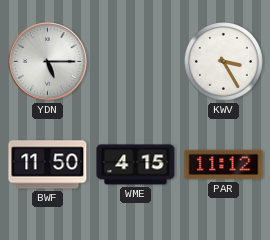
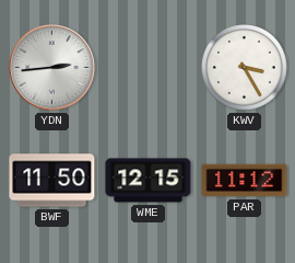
YDN: 5:15 -> 2:44
WME: 4:15 -> 12:15
